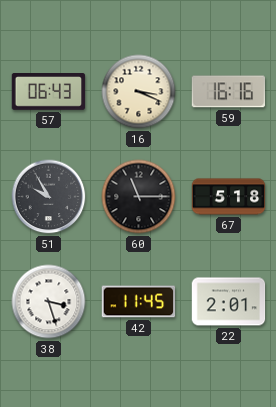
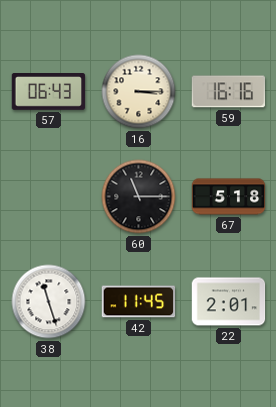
16: 3:19 -> 3:15
51: 9:55 -> none
38: 3:27 -> 11:27
